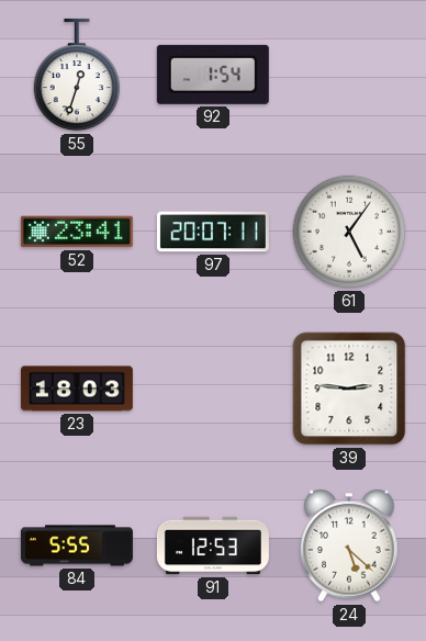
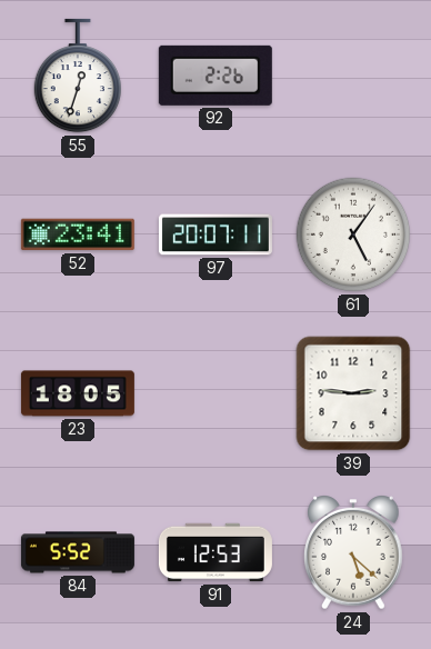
92: 1:54 -> 2:26
23: 18:03 -> 18:05
84: 5:55 -> 5:52
